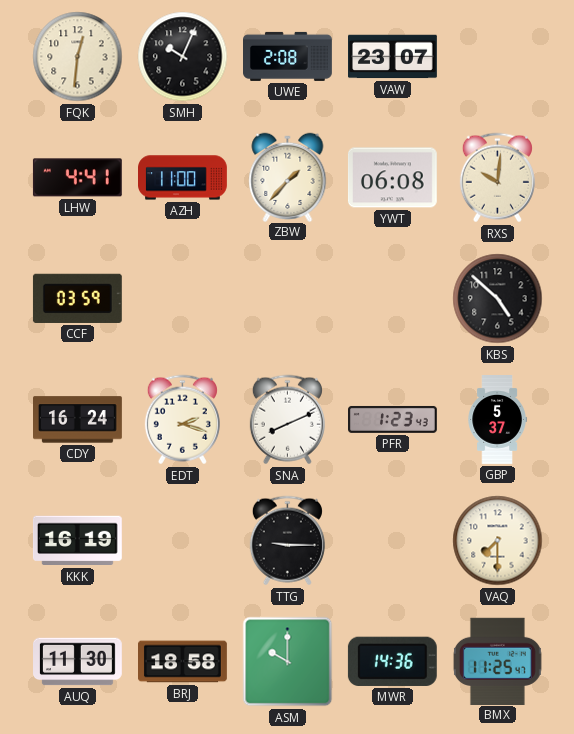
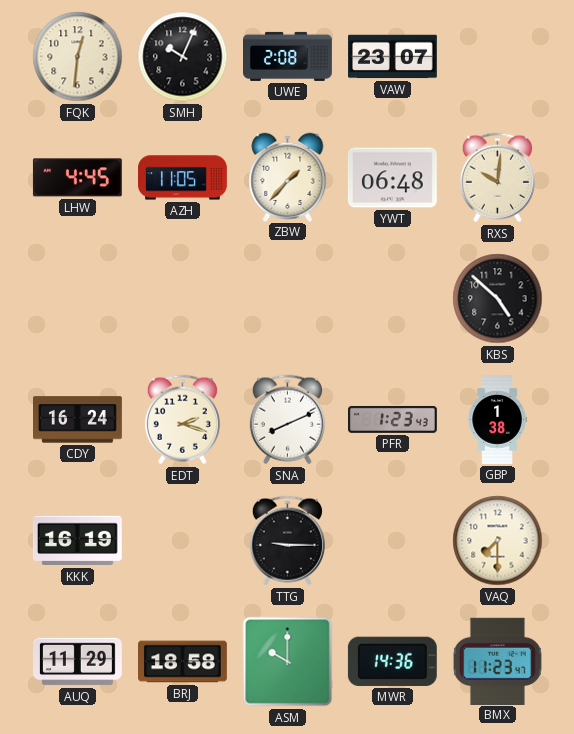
LHW: 4:41 -> 4:45
AZH: 11:00 -> 11:05
YWT: 06:08 -> 06:48
CCF: 03:59 -> none
GBP: 5:37 -> 1:38
AUQ: 11:30 -> 11:29
BMX: 11:25 -> 11:23
